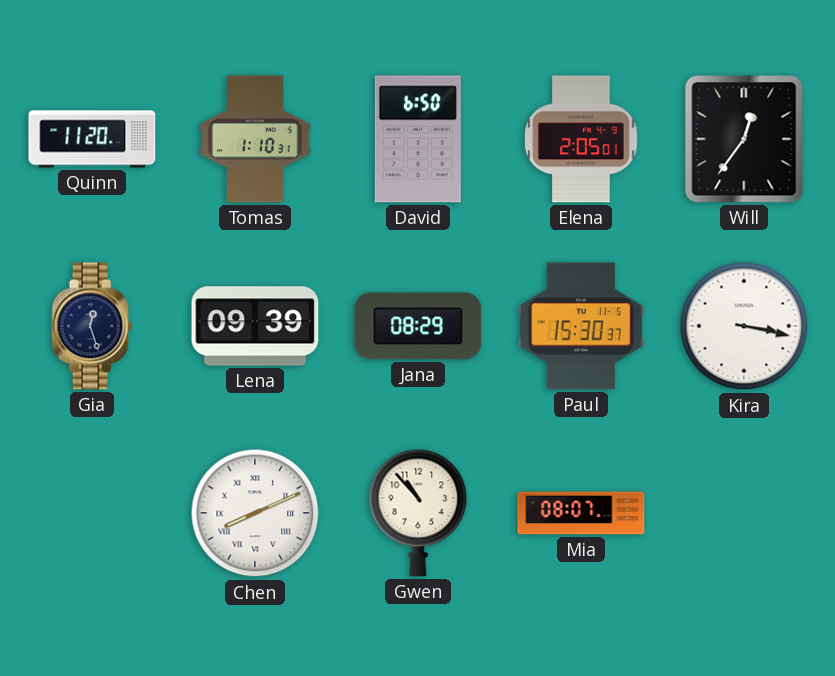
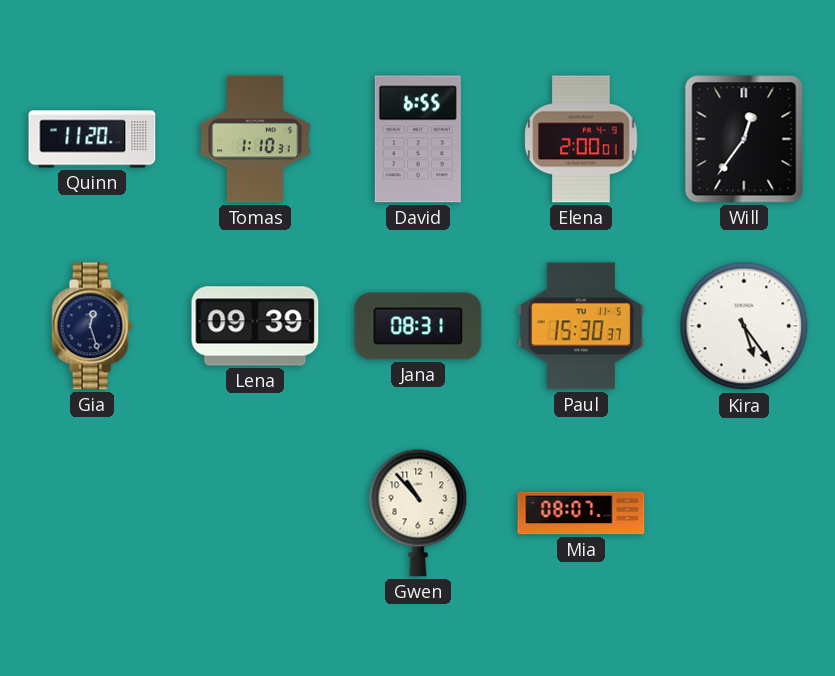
David: 6:50 -> 6:55
Elena: 2:05 -> 2:00
Jana: 08:29 -> 08:31
Kira: 3:17 -> 5:24
Chen: 8:11 -> none
